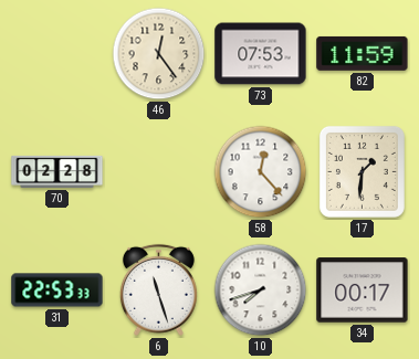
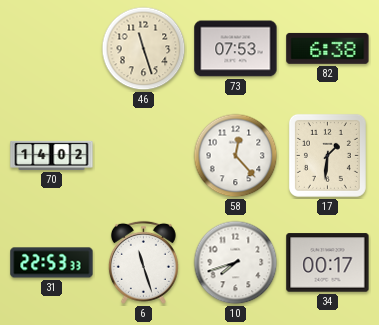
46: 12:24 -> 11:27
82: 11:59 -> 6:38
70: 02:28 -> 14:02
